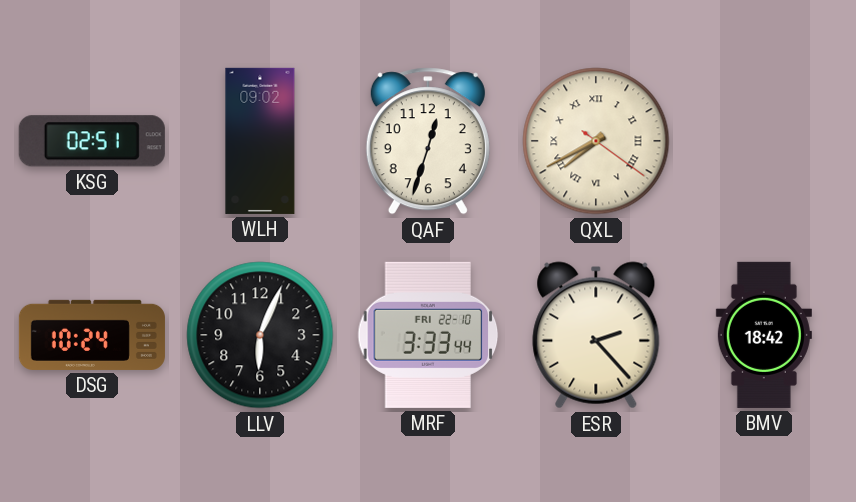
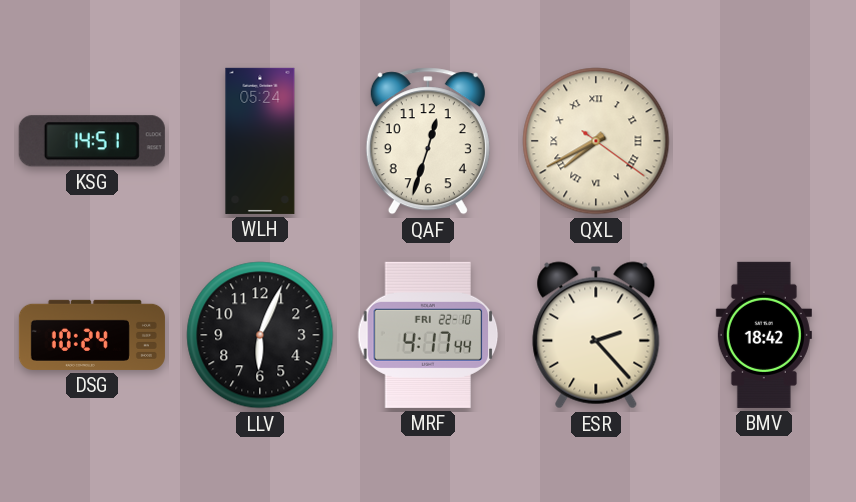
KSG: 02:51 -> 14:51
WLH: 09:02 -> 05:24
MRF: 3:33 -> 4:17
